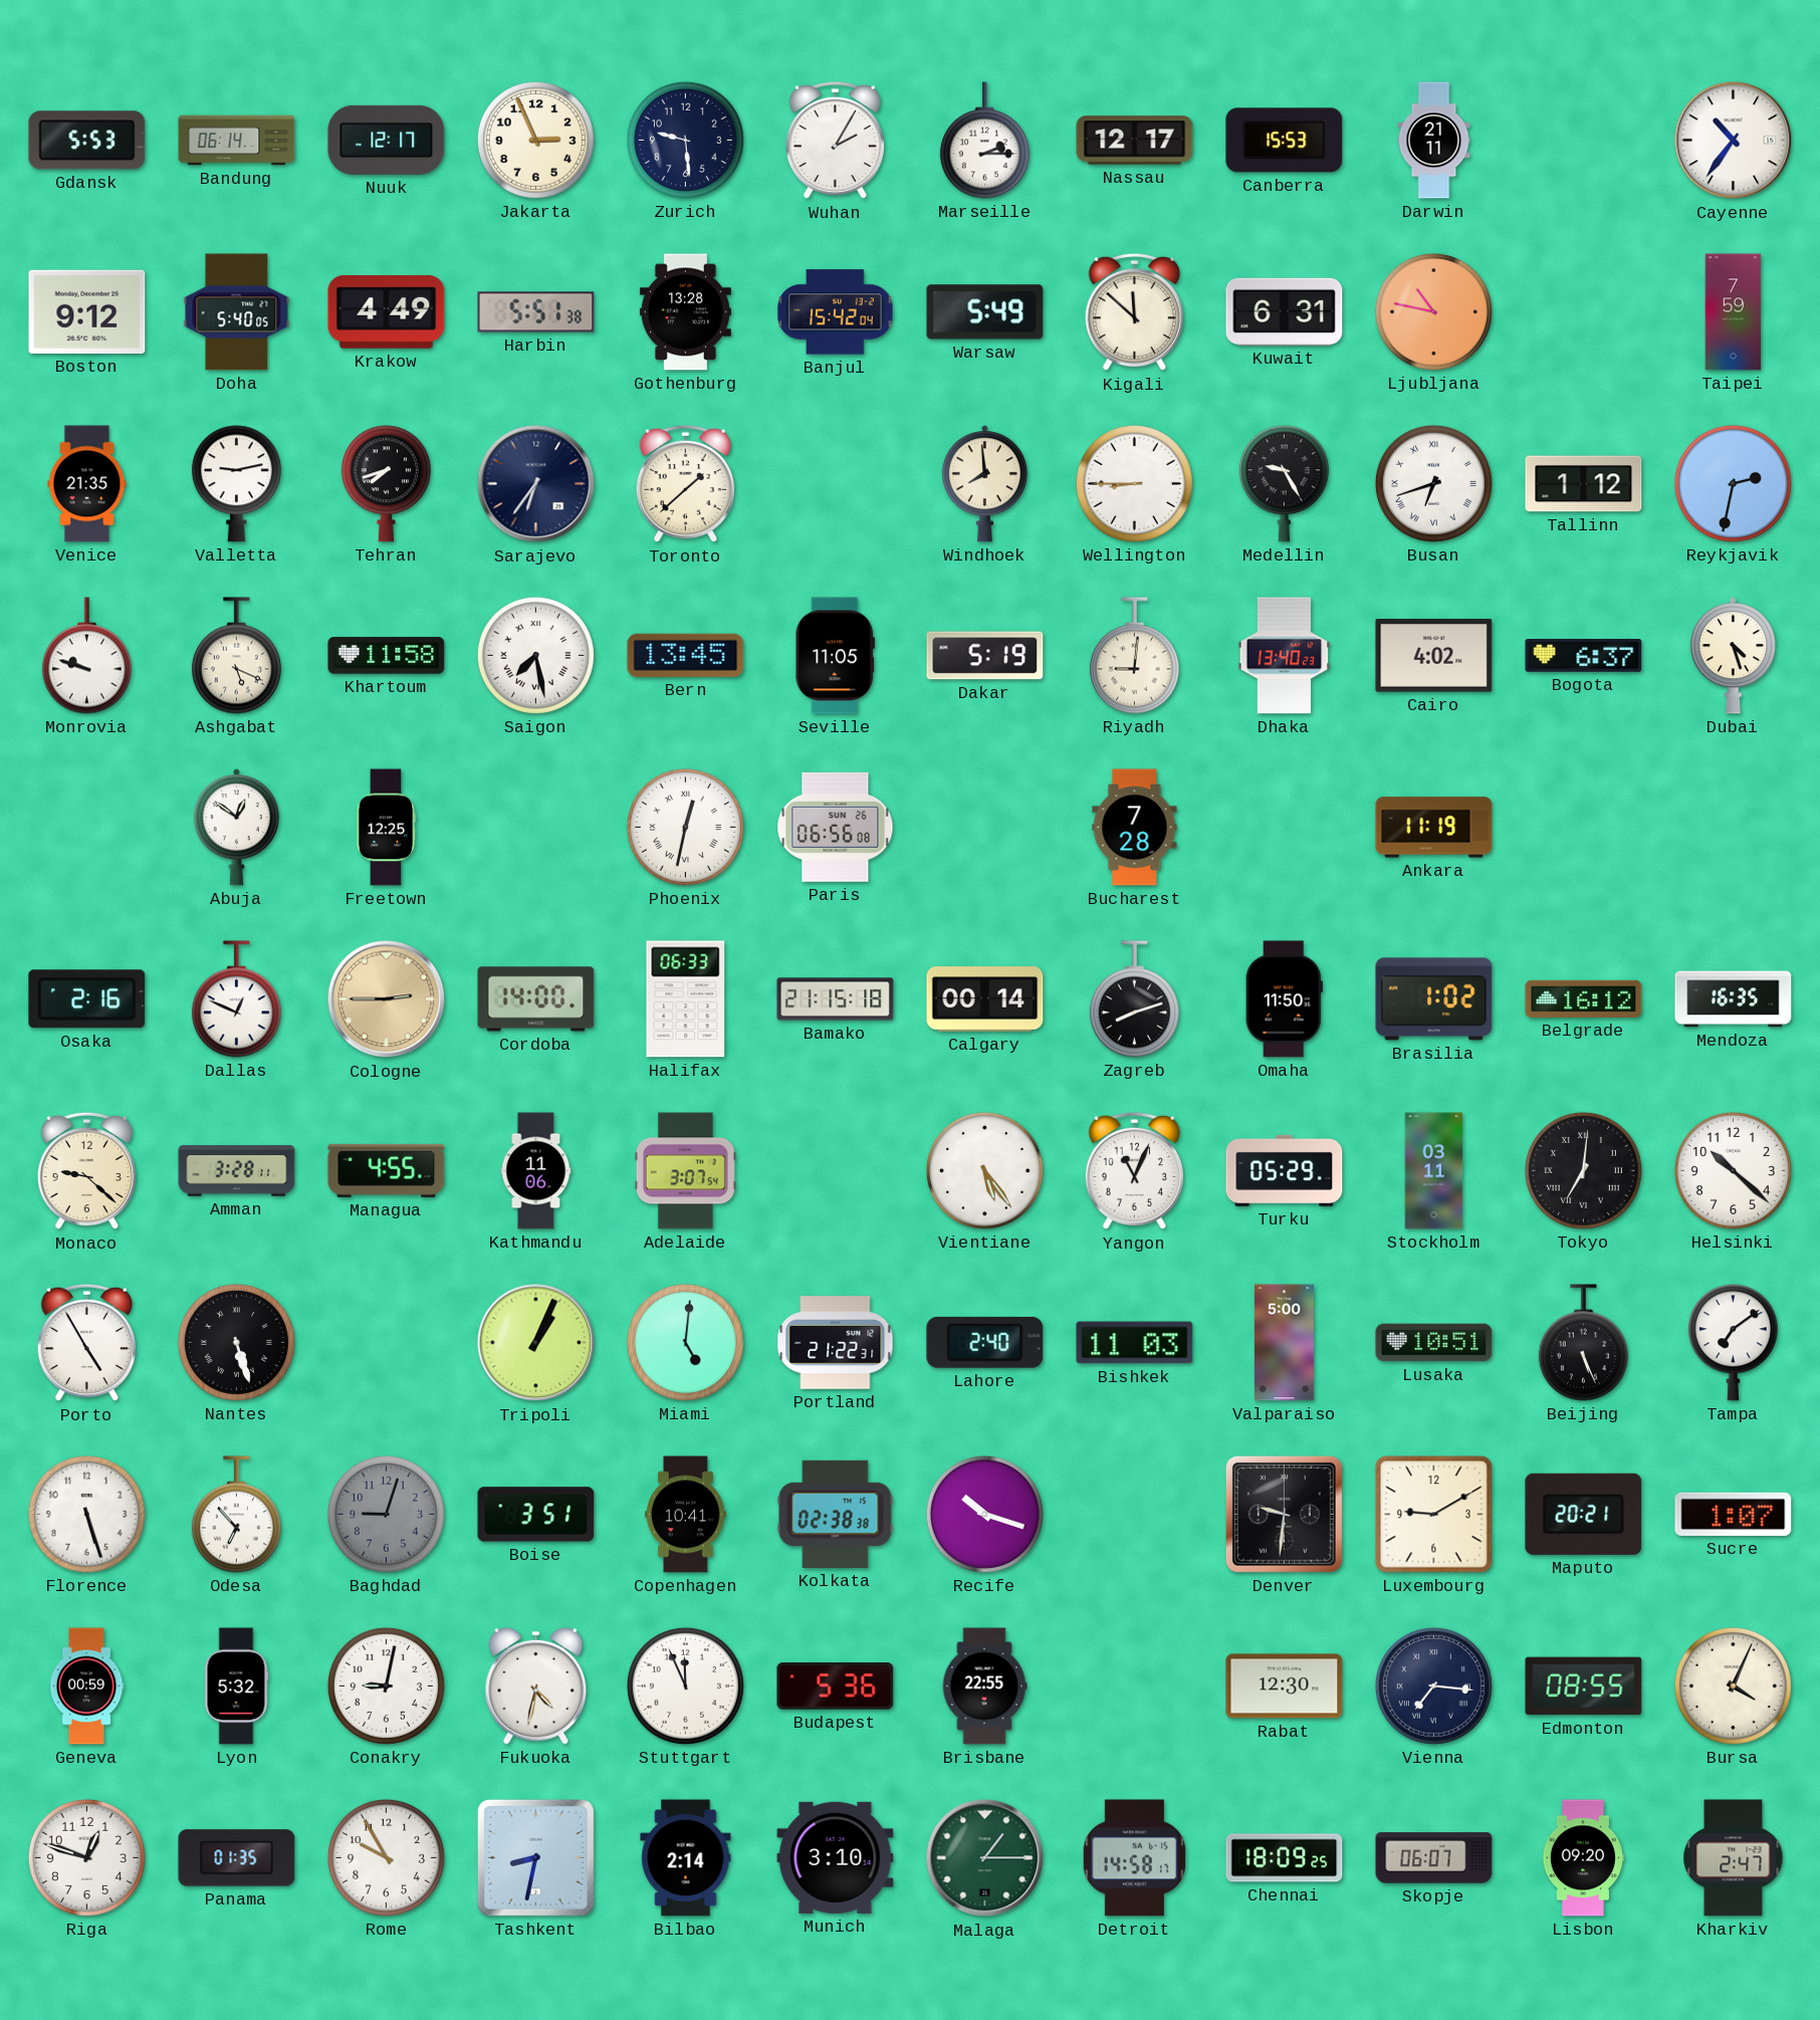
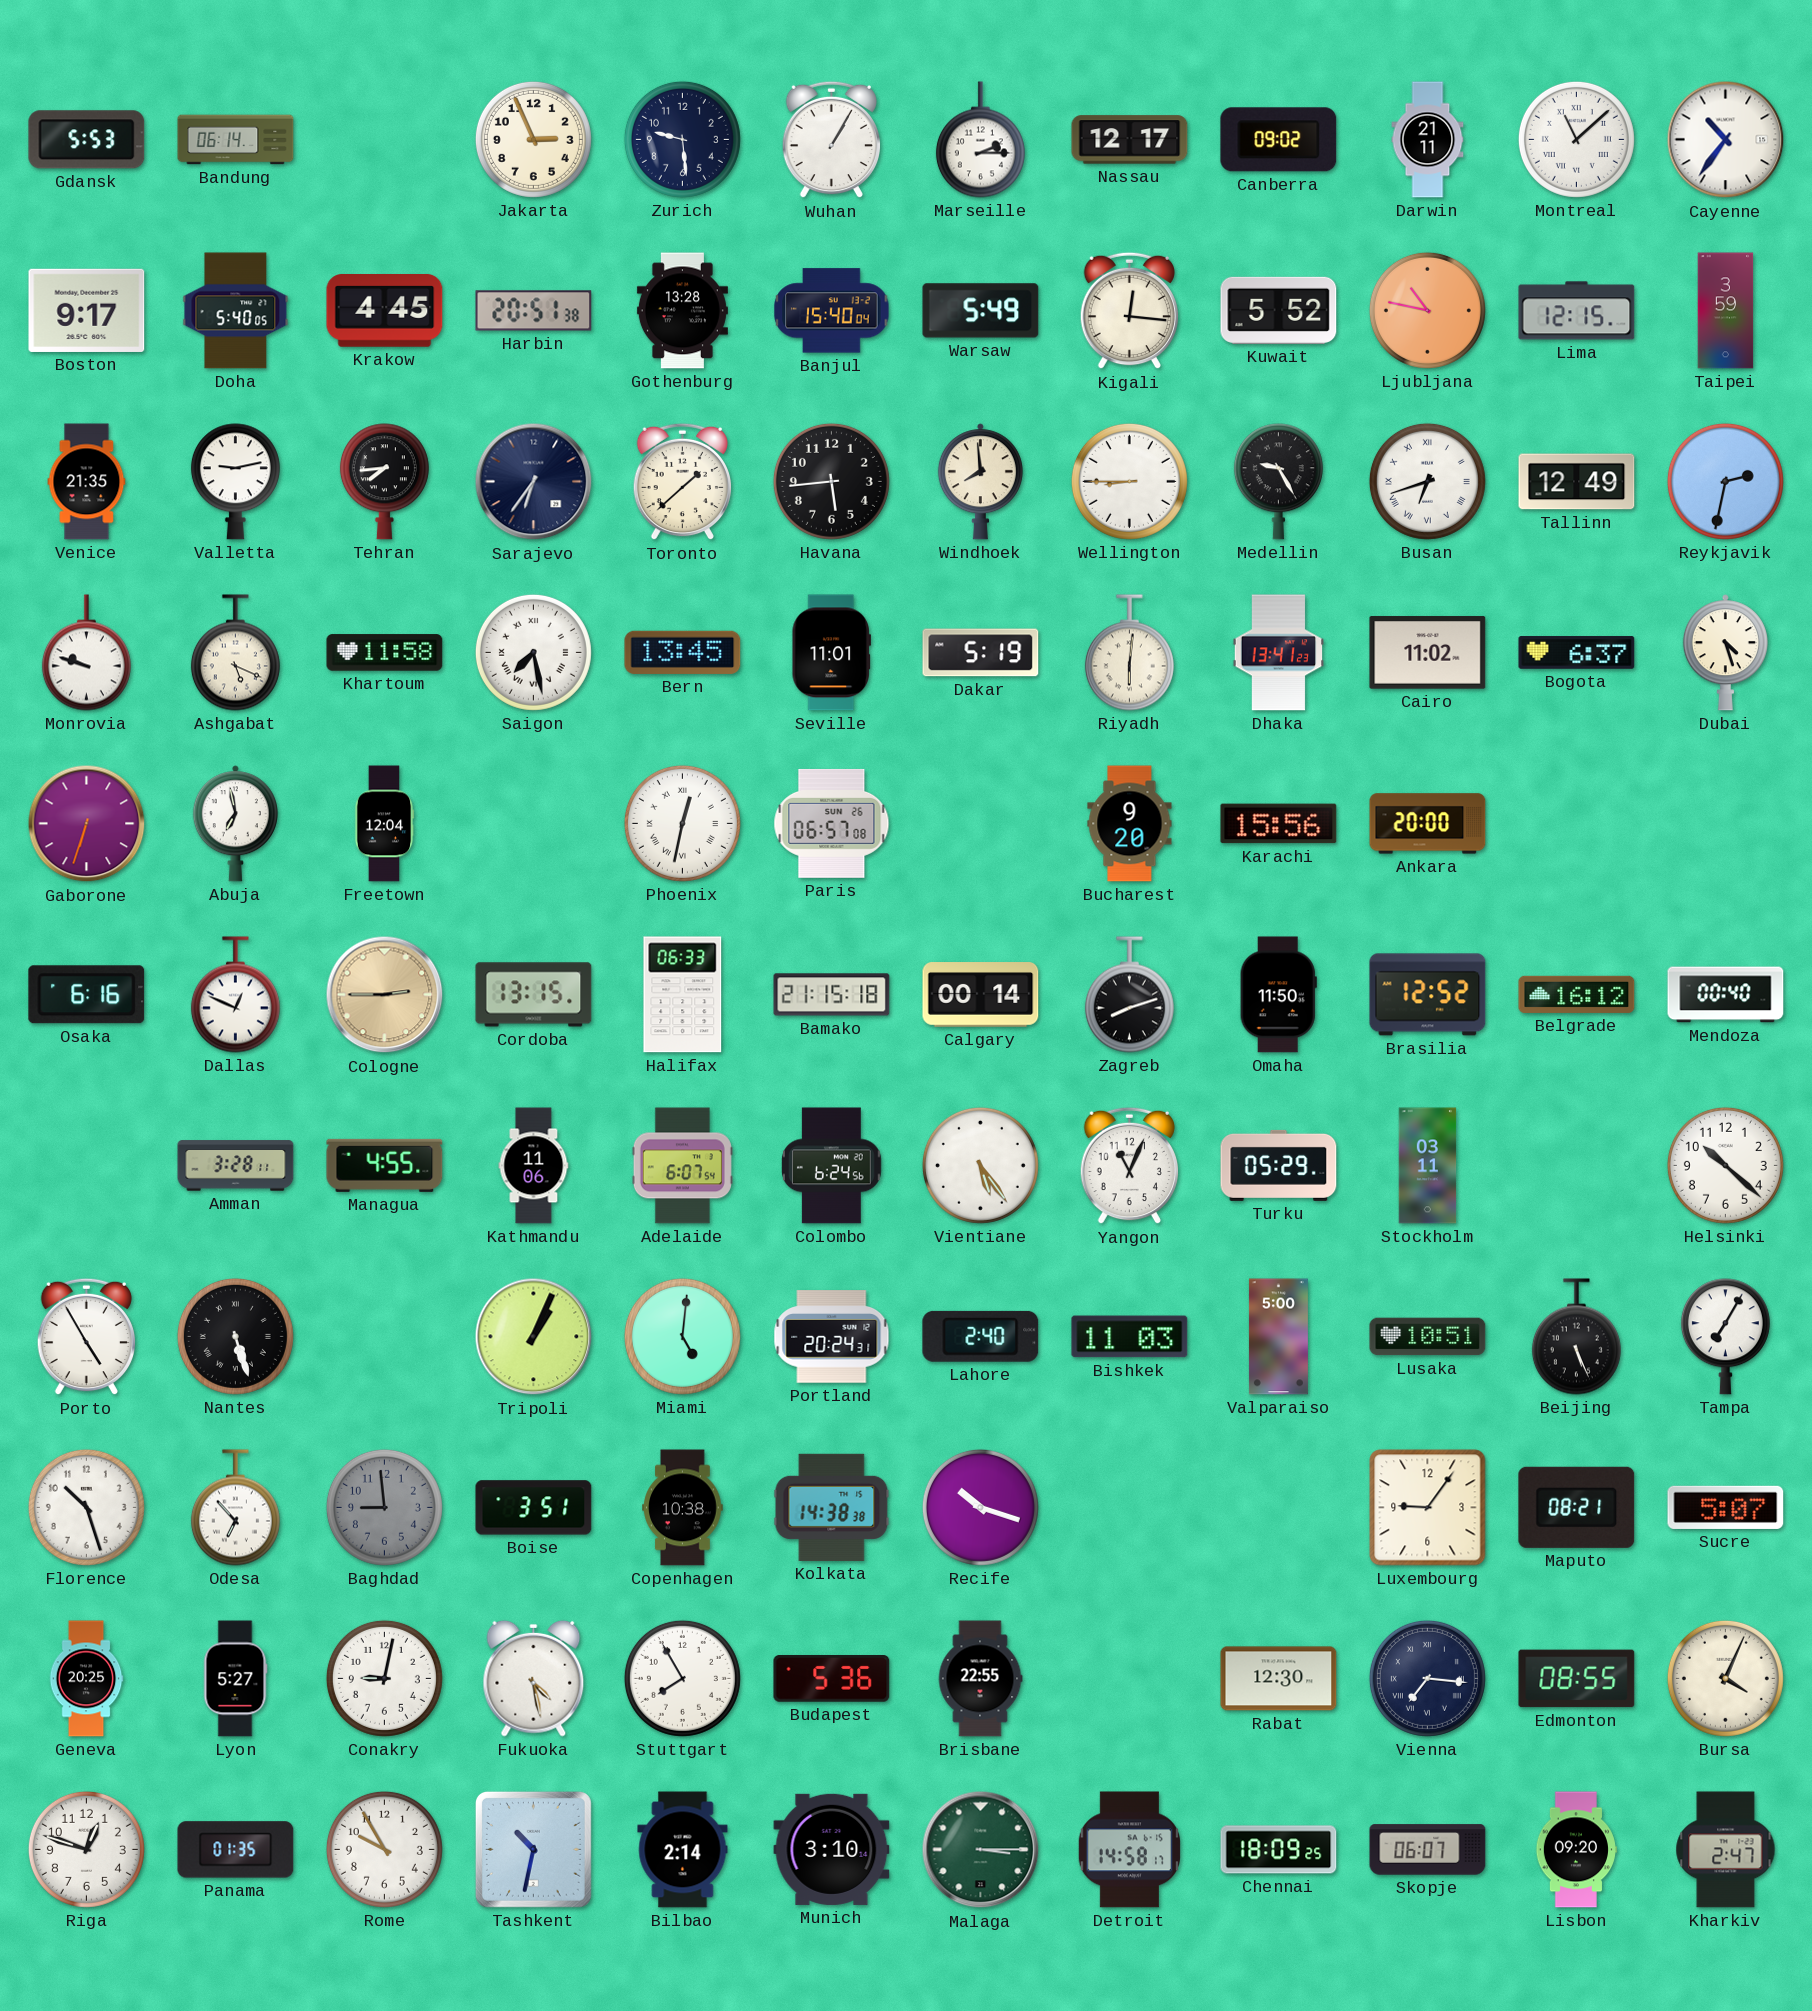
Nuuk: 12:17 -> none
Wuhan: 2:05 -> 1:05
Canberra: 15:53 -> 09:02
Montreal: none -> 11:08
Boston: 9:12 -> 9:17
Krakow: 4:49 -> 4:45
Harbin: 5:51 -> 20:51
Banjul: 15:42 -> 15:40
Kigali: 11:52 -> 12:16
Kuwait: 6:31 -> 5:52
Lima: none -> 12:15
Taipei: 7:59 -> 3:59
Tehran: 7:42 -> 7:44
Havana: none -> 5:44
Tallinn: 1:12 -> 12:49
Seville: 11:05 -> 11:01
Riyadh: 9:01 -> 6:01
Dhaka: 13:40 -> 13:41
Cairo: 4:02 -> 11:02
Gaborone: none -> 6:33
Abuja: 12:51 -> 6:58
Freetown: 12:25 -> 12:04
Paris: 06:56 -> 06:57
Bucharest: 7:28 -> 9:20
Karachi: none -> 15:56
Ankara: 11:19 -> 20:00
Osaka: 2:16 -> 6:16
Cordoba: 14:00 -> 13:15
Brasilia: 1:02 -> 12:52
Mendoza: 16:35 -> 00:40
Monaco: 9:22 -> none
Adelaide: 3:07 -> 6:07
Colombo: none -> 6:24
Tokyo: 7:01 -> none
Portland: 21:22 -> 20:24
Tampa: 7:09 -> 7:05
Florence: 5:27 -> 10:27
Baghdad: 9:03 -> 8:59
Copenhagen: 10:41 -> 10:38
Kolkata: 02:38 -> 14:38
Denver: 9:31 -> none
Luxembourg: 9:10 -> 9:06
Maputo: 20:21 -> 08:21
Sucre: 1:07 -> 5:07
Geneva: 00:59 -> 20:25
Lyon: 5:32 -> 5:27
Fukuoka: 4:32 -> 4:28
Stuttgart: 11:56 -> 7:55
Tashkent: 8:32 -> 10:32
Malaga: 1:15 -> 3:15
